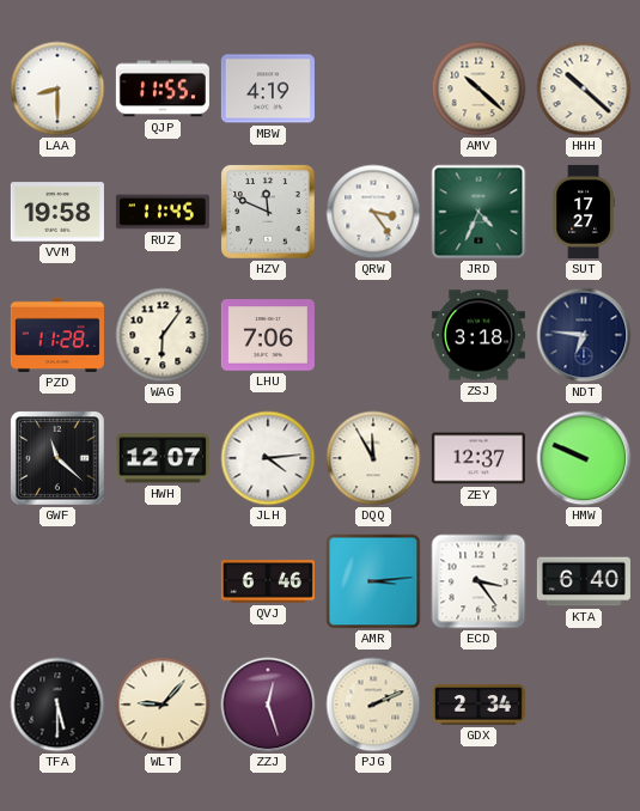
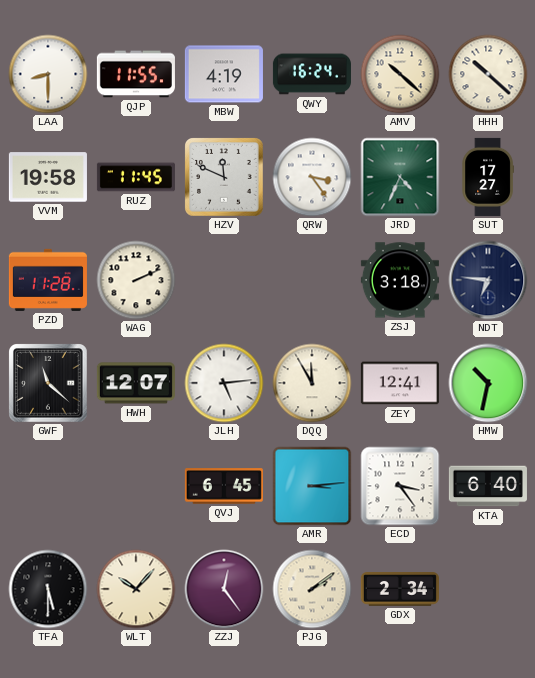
QWY: none -> 16:24
WAG: 6:06 -> 2:11
LHU: 7:06 -> none
JLH: 4:14 -> 5:14
ZEY: 12:37 -> 12:41
HMW: 9:49 -> 10:32
QVJ: 6:46 -> 6:45
WLT: 9:07 -> 10:07
ZZJ: 12:27 -> 12:24
PJG: 2:11 -> 2:09
